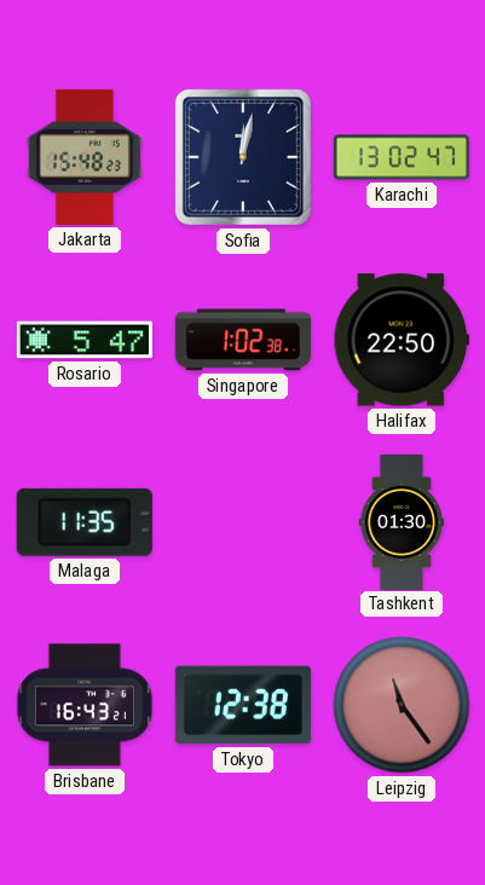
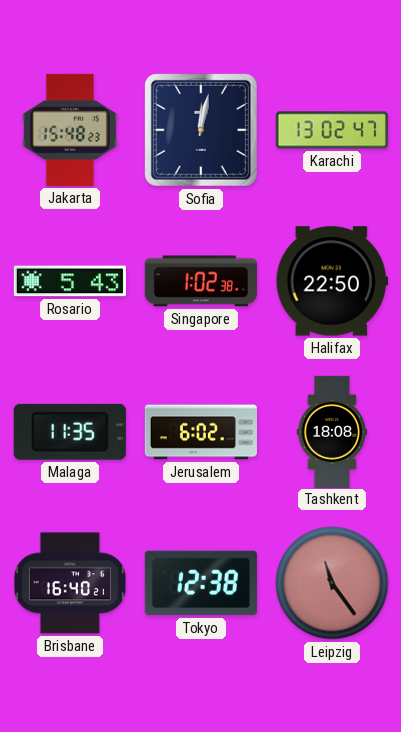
Rosario: 5:47 -> 5:43
Jerusalem: none -> 6:02
Tashkent: 01:30 -> 18:08
Brisbane: 16:43 -> 16:40
